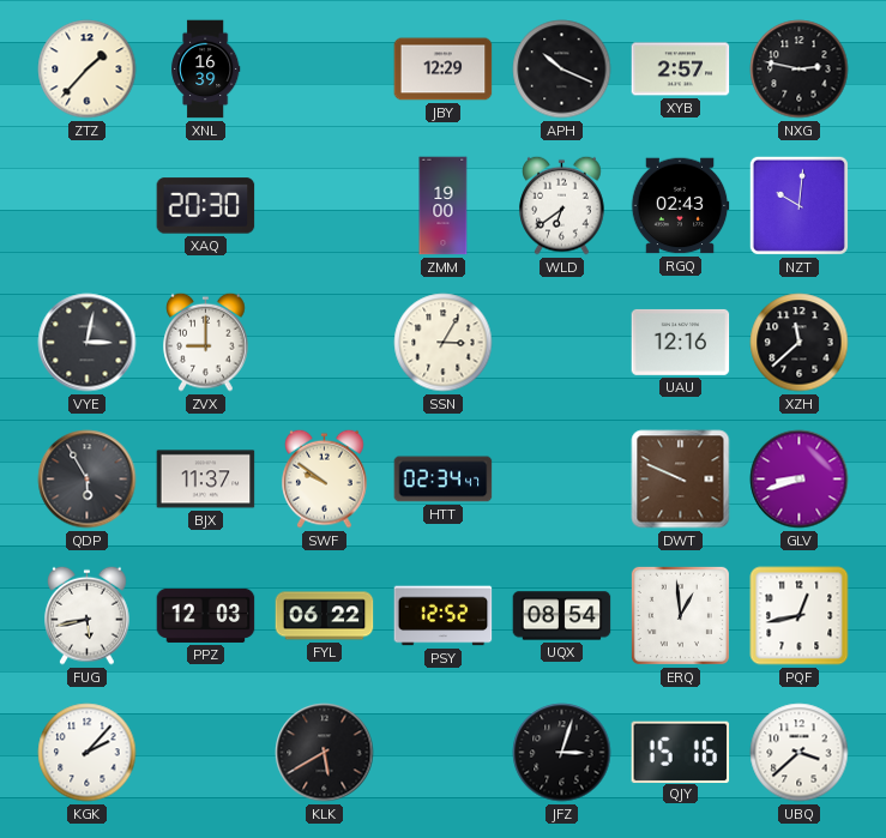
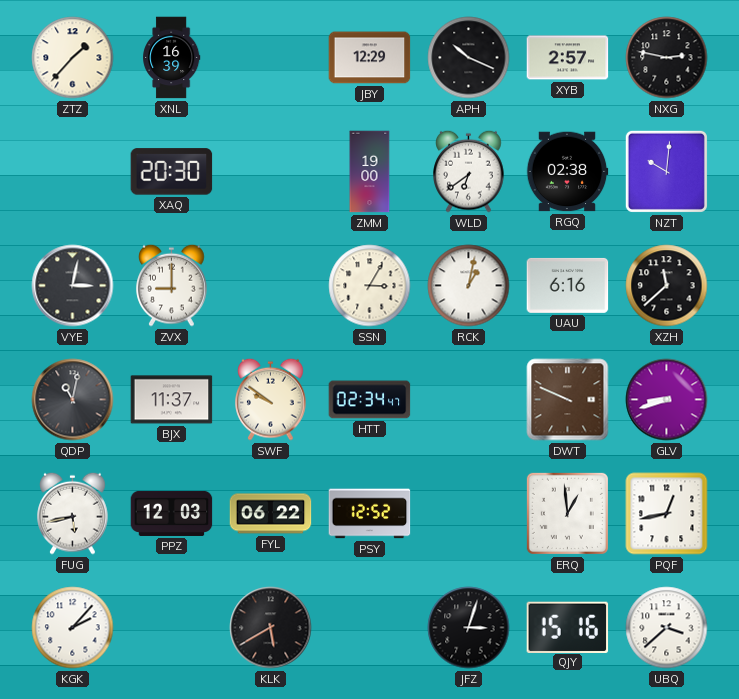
RGQ: 02:43 -> 02:38
RCK: none -> 1:02
UAU: 12:16 -> 6:16
QDP: 5:55 -> 11:02
UQX: 08:54 -> none
